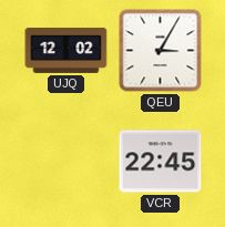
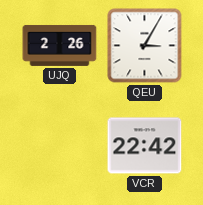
UJQ: 12:02 -> 2:26
VCR: 22:45 -> 22:42
